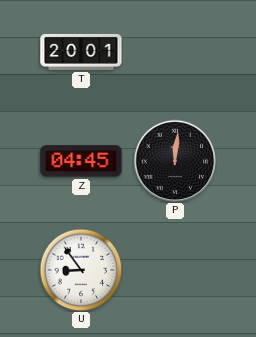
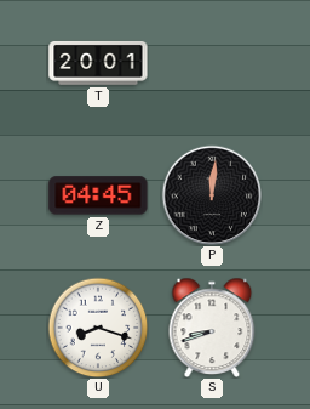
U: 8:54 -> 8:18
S: none -> 8:42
